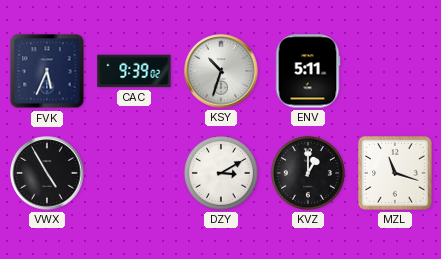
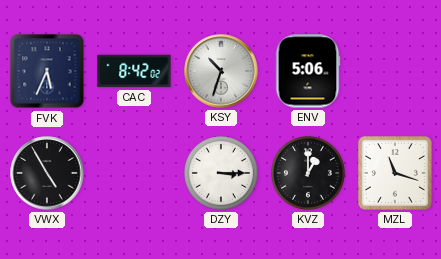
CAC: 9:39 -> 8:42
ENV: 5:11 -> 5:06
DZY: 3:10 -> 3:15
